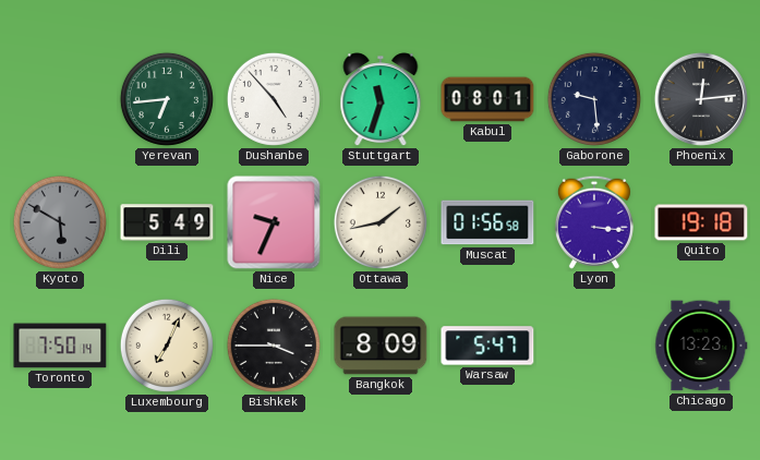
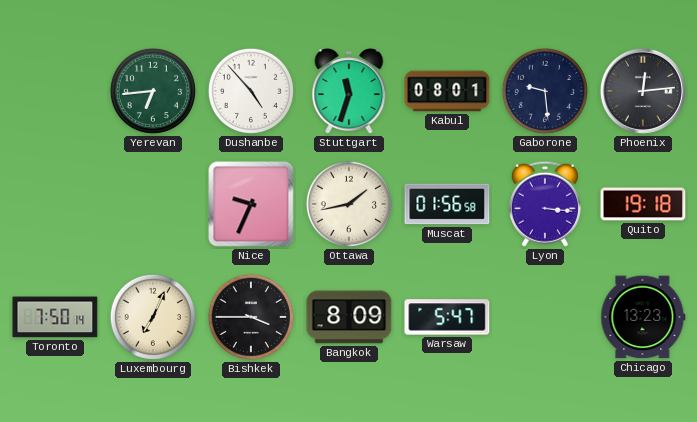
Kyoto: 5:50 -> none
Dili: 5:49 -> none
